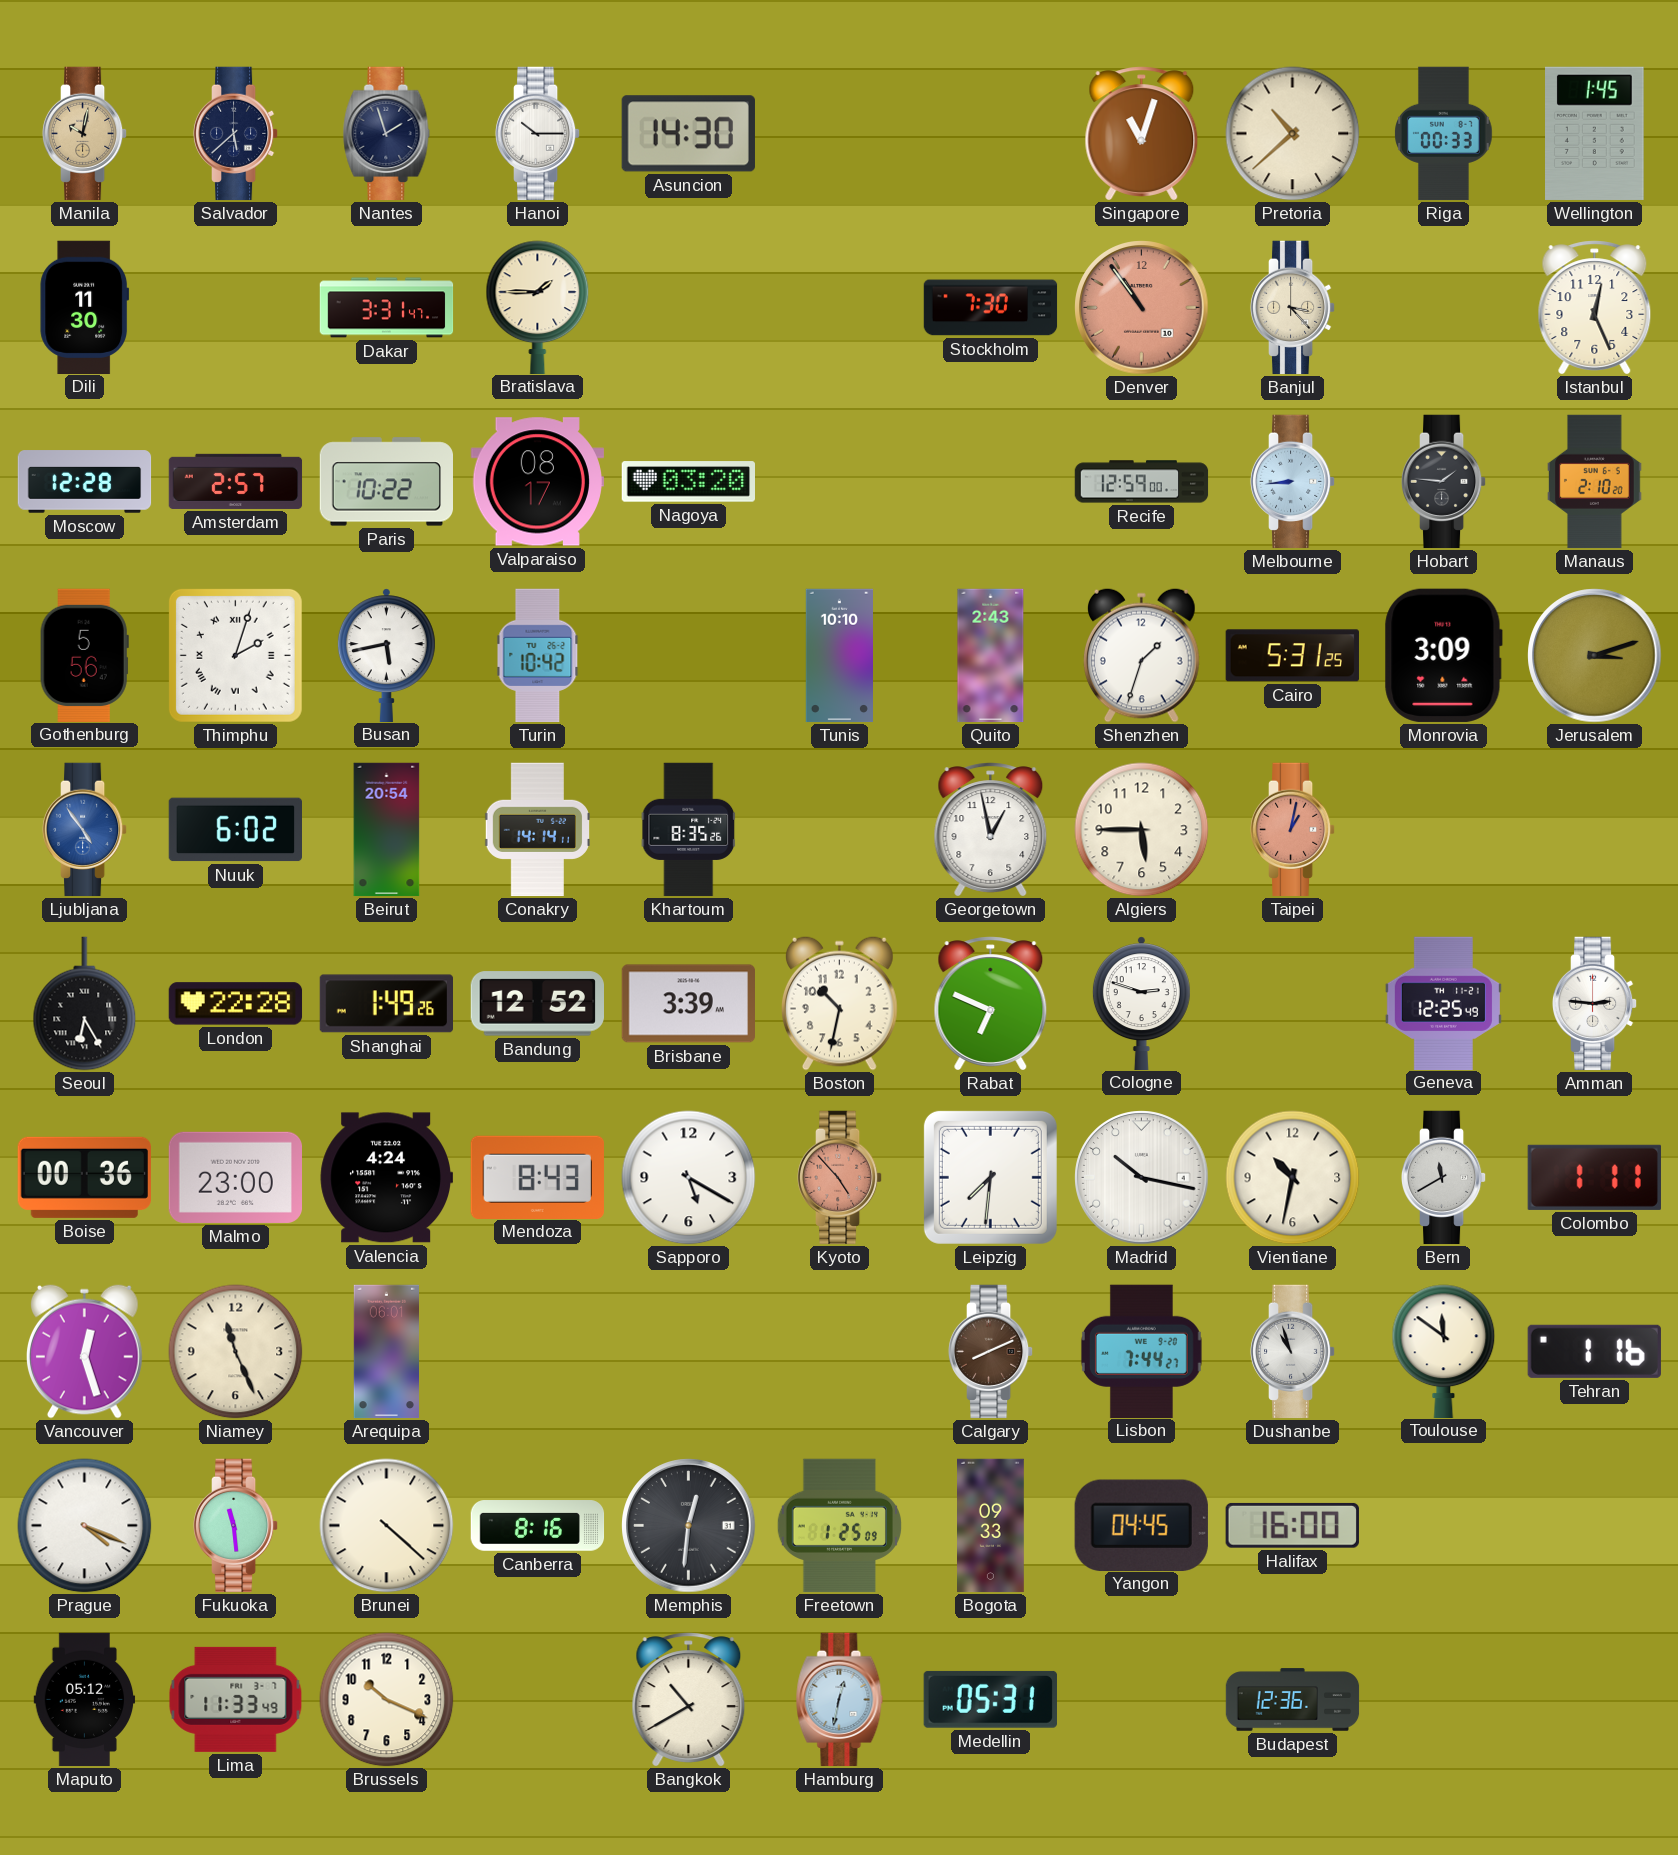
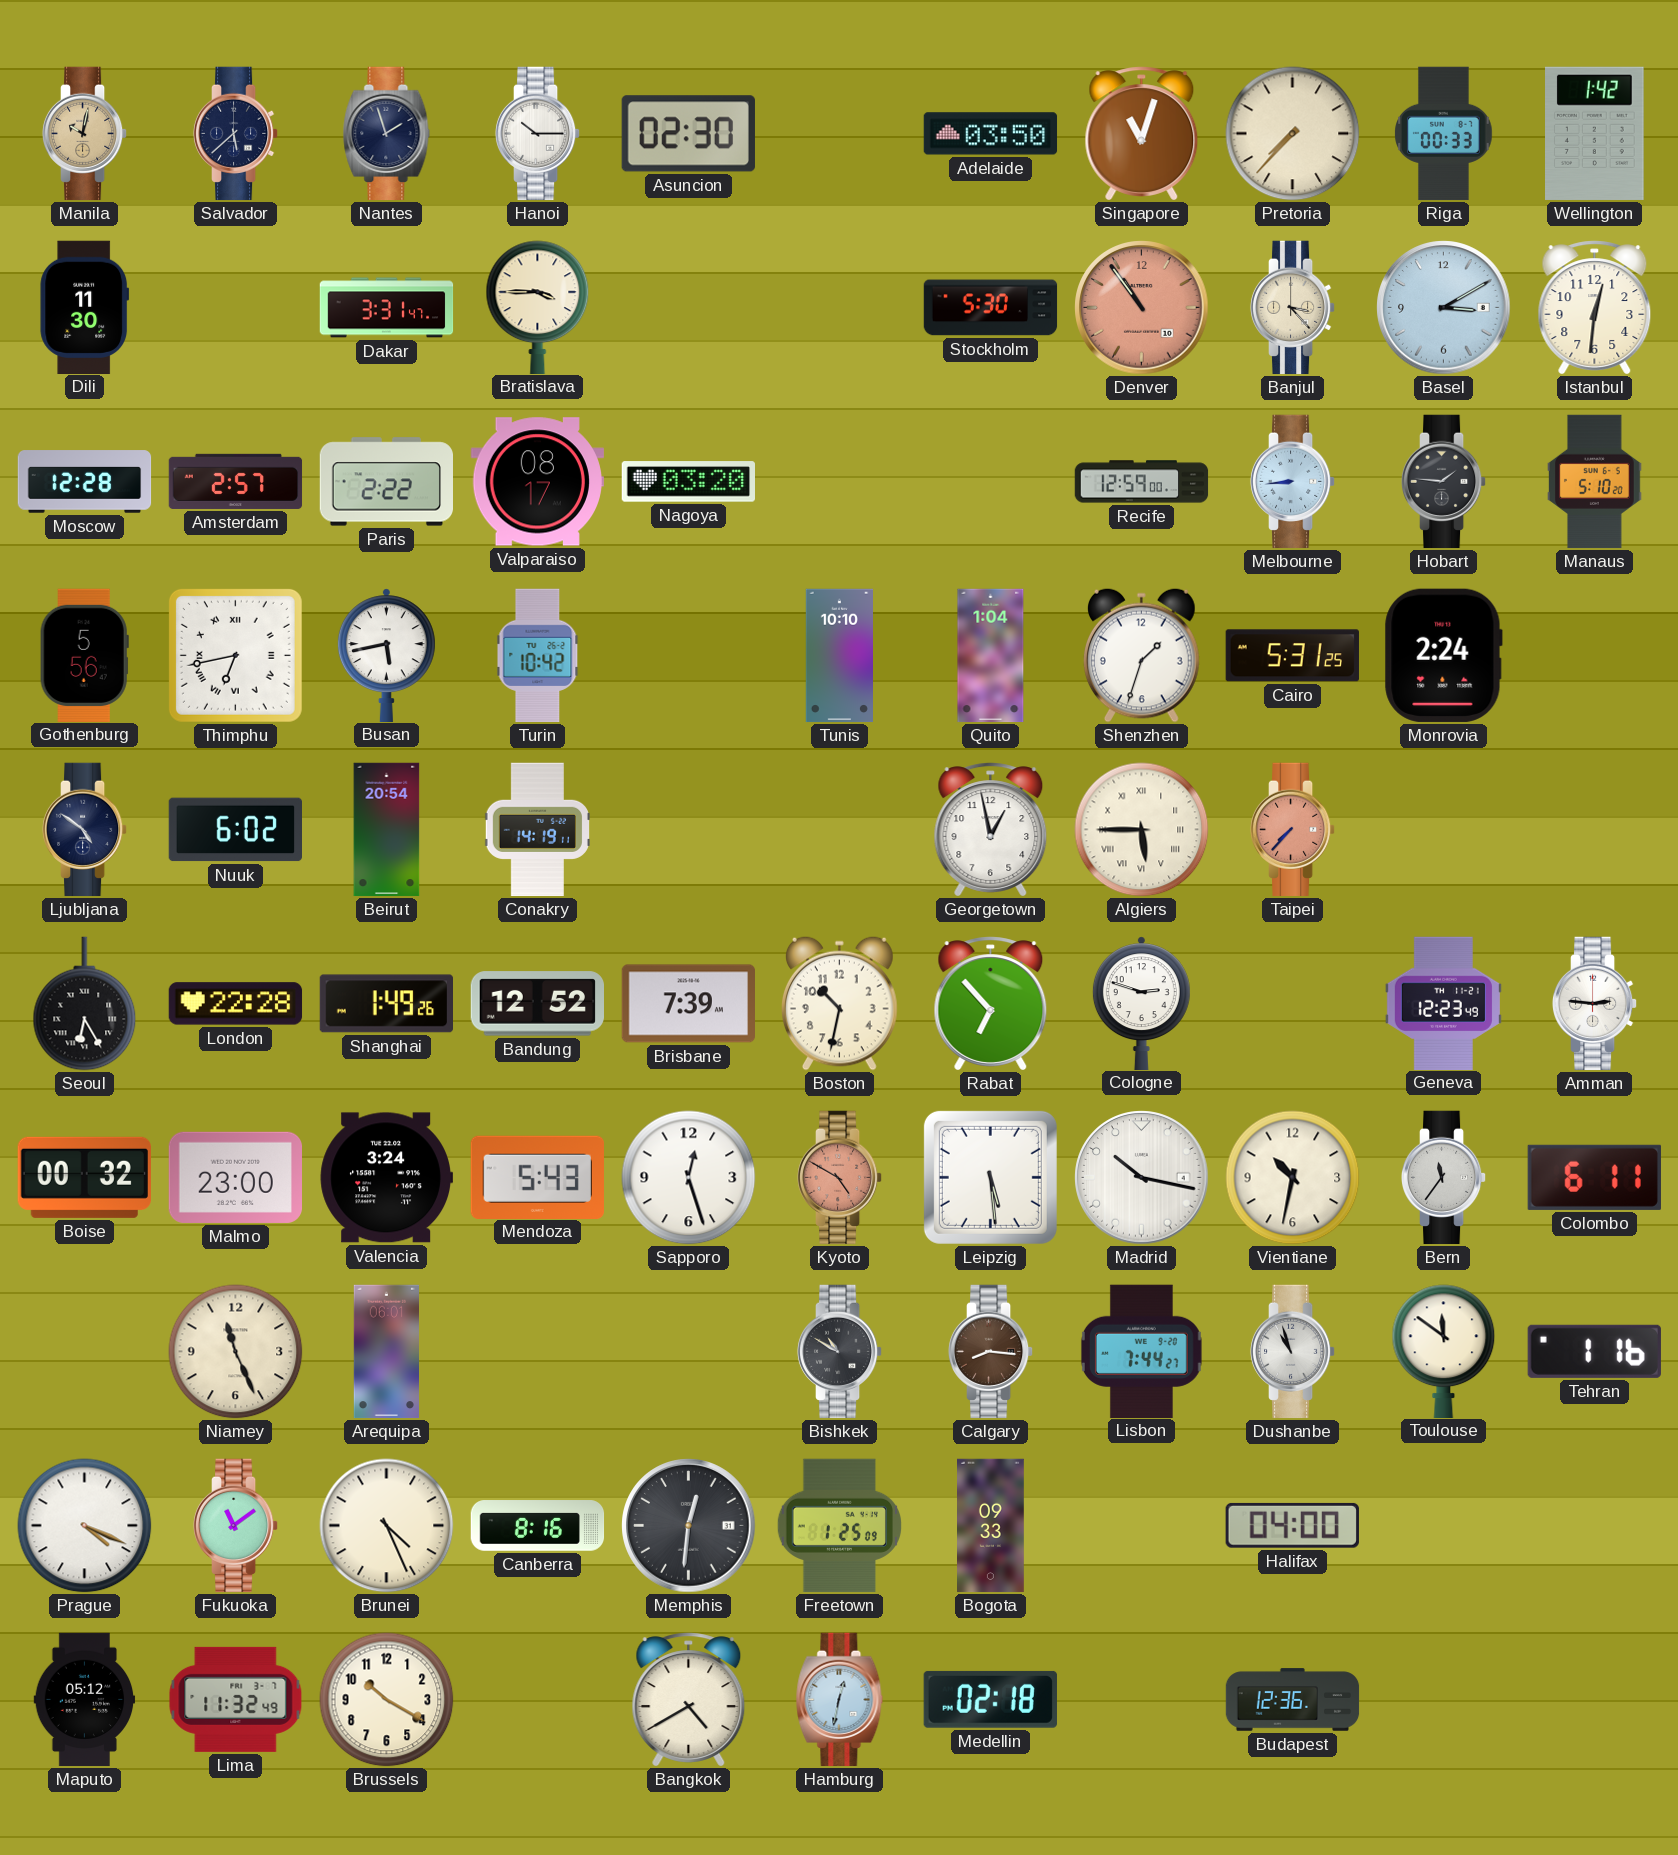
Asuncion: 14:30 -> 02:30
Adelaide: none -> 03:50
Pretoria: 10:38 -> 7:37
Wellington: 1:45 -> 1:42
Bratislava: 1:45 -> 3:45
Stockholm: 7:30 -> 5:30
Basel: none -> 3:10
Istanbul: 12:26 -> 12:31
Paris: 10:22 -> 2:22
Manaus: 2:10 -> 5:10
Thimphu: 2:03 -> 6:43
Quito: 2:43 -> 1:04
Monrovia: 3:09 -> 2:24
Jerusalem: 3:12 -> none
Ljubljana: 4:54 -> 4:51
Ljubljana dial: blue -> navy
Conakry: 14:14 -> 14:19
Khartoum: 8:35 -> none
Algiers numerals: Arabic -> Roman
Taipei: 1:02 -> 7:37
Brisbane: 3:39 -> 7:39
Rabat: 6:49 -> 6:53
Geneva: 12:25 -> 12:23
Boise: 00:36 -> 00:32
Valencia: 4:24 -> 3:24
Mendoza: 8:43 -> 5:43
Sapporo: 5:20 -> 12:27
Kyoto: 4:53 -> 4:50
Leipzig: 7:31 -> 5:29
Bern: 11:40 -> 11:36
Colombo: 1:11 -> 6:11
Vancouver: 12:27 -> none
Bishkek: none -> 10:50
Calgary: 8:11 -> 8:16
Fukuoka: 11:29 -> 11:09
Brunei: 4:22 -> 4:26
Yangon: 04:45 -> none
Halifax: 16:00 -> 04:00
Lima: 11:33 -> 11:32
Brussels: 10:19 -> 10:20
Bangkok: 10:40 -> 4:40
Medellin: 05:31 -> 02:18
